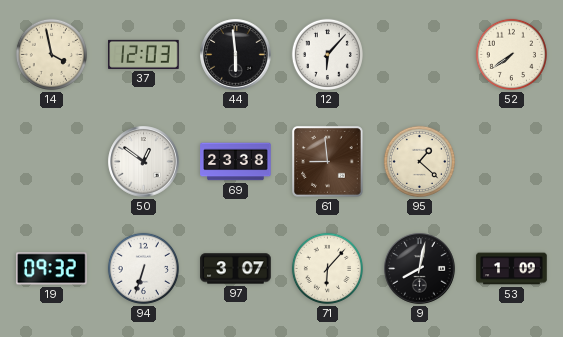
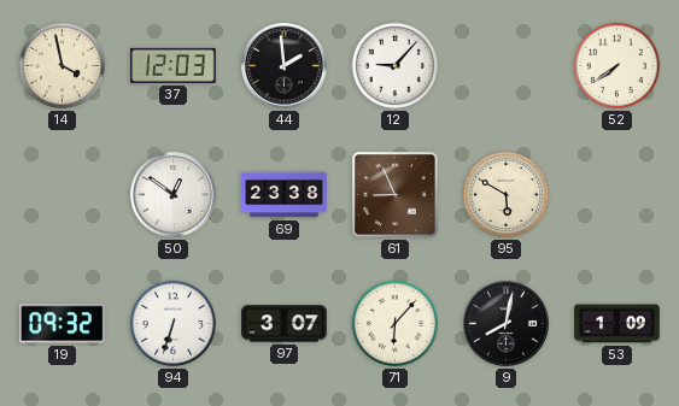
44: 5:59 -> 1:59
12: 6:07 -> 9:07
61: 8:59 -> 8:56
95: 1:22 -> 5:50
